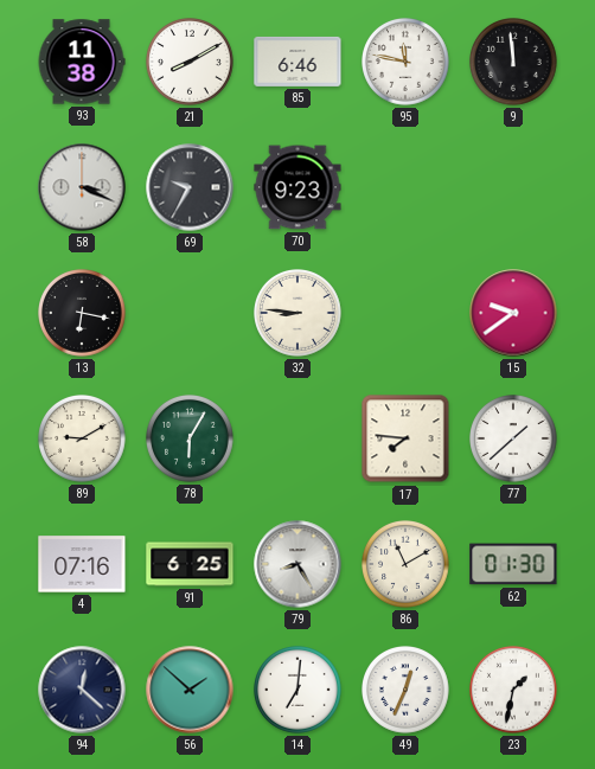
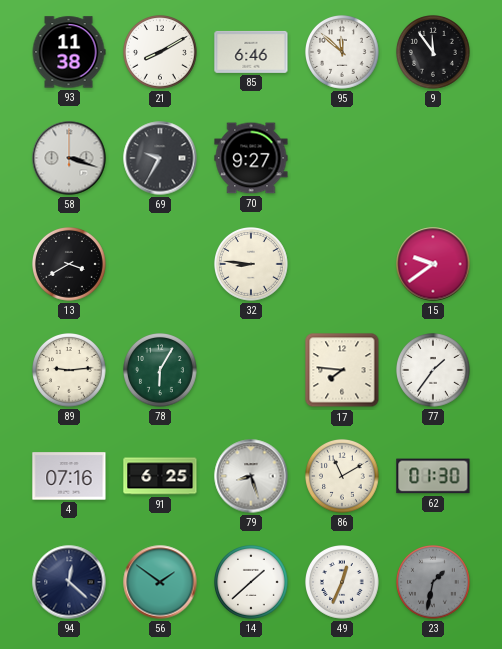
95: 11:47 -> 11:52
9: 11:59 -> 11:54
58: 3:19 -> 3:18
70: 9:23 -> 9:27
13: 6:17 -> 3:40
89: 9:10 -> 9:14
77: 1:38 -> 1:36
79: 8:25 -> 8:27
56: 1:52 -> 1:51
14: 7:01 -> 1:38
23 dial: white -> grey
